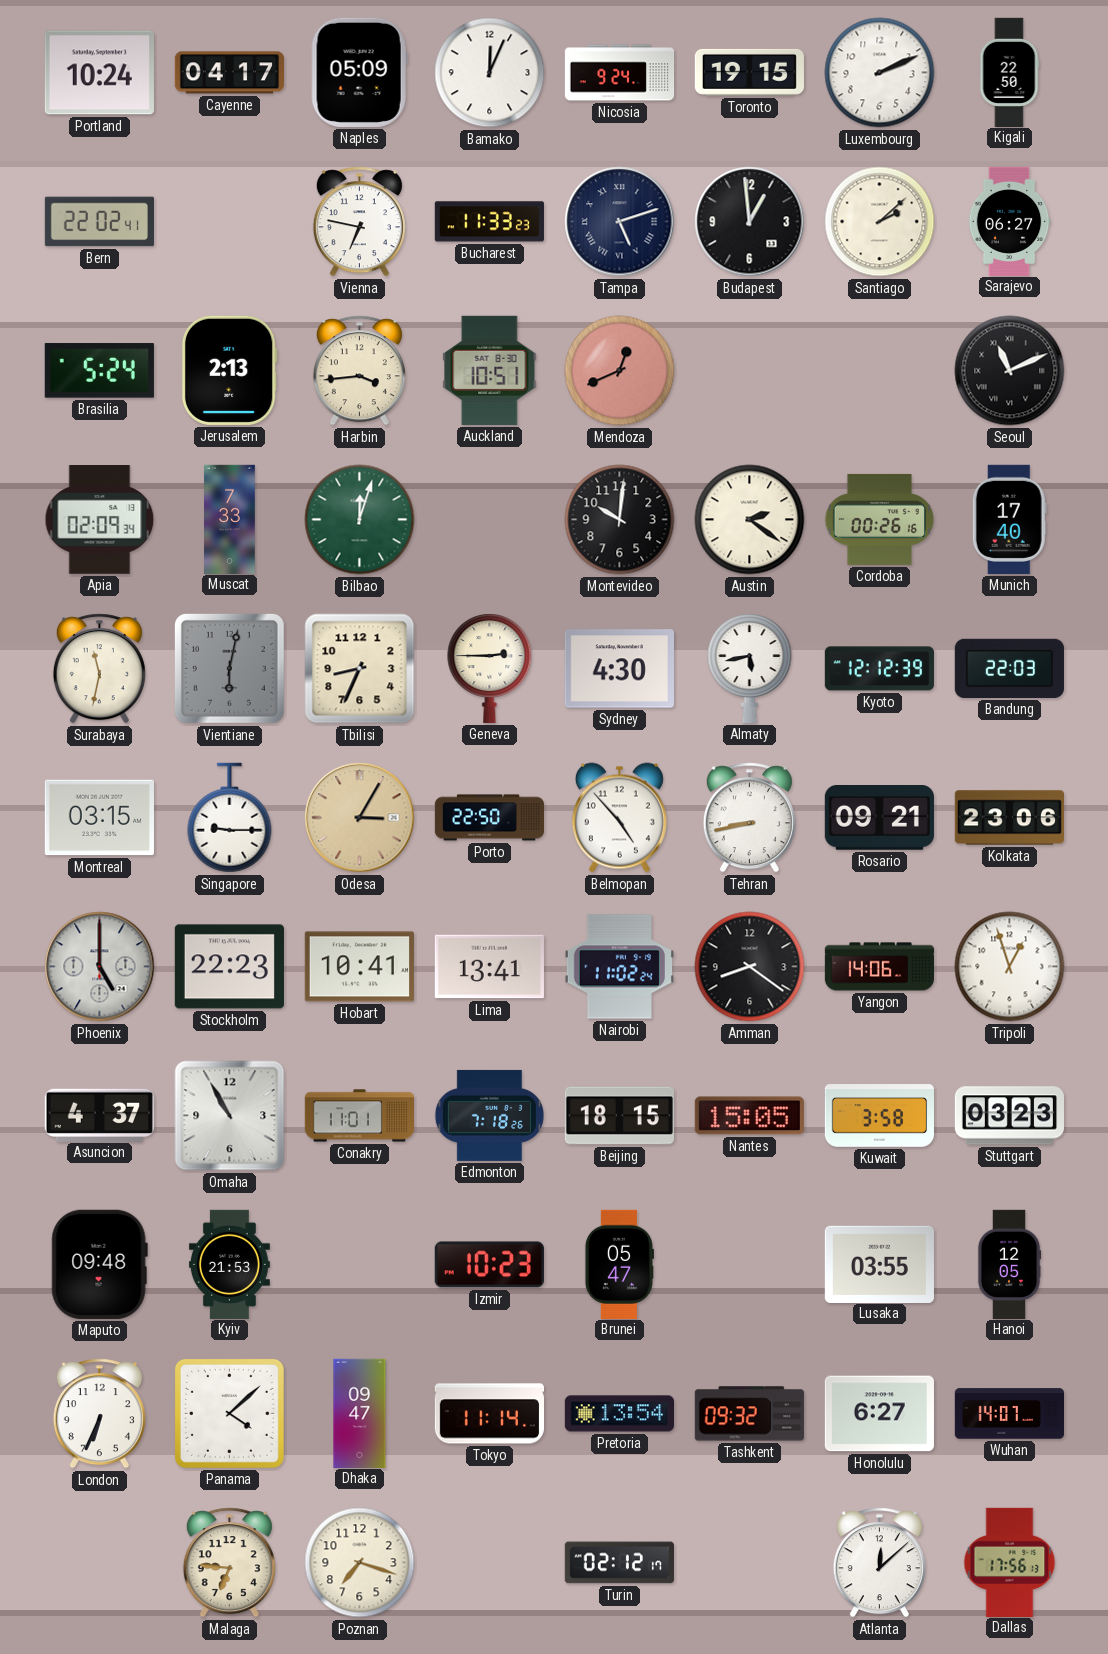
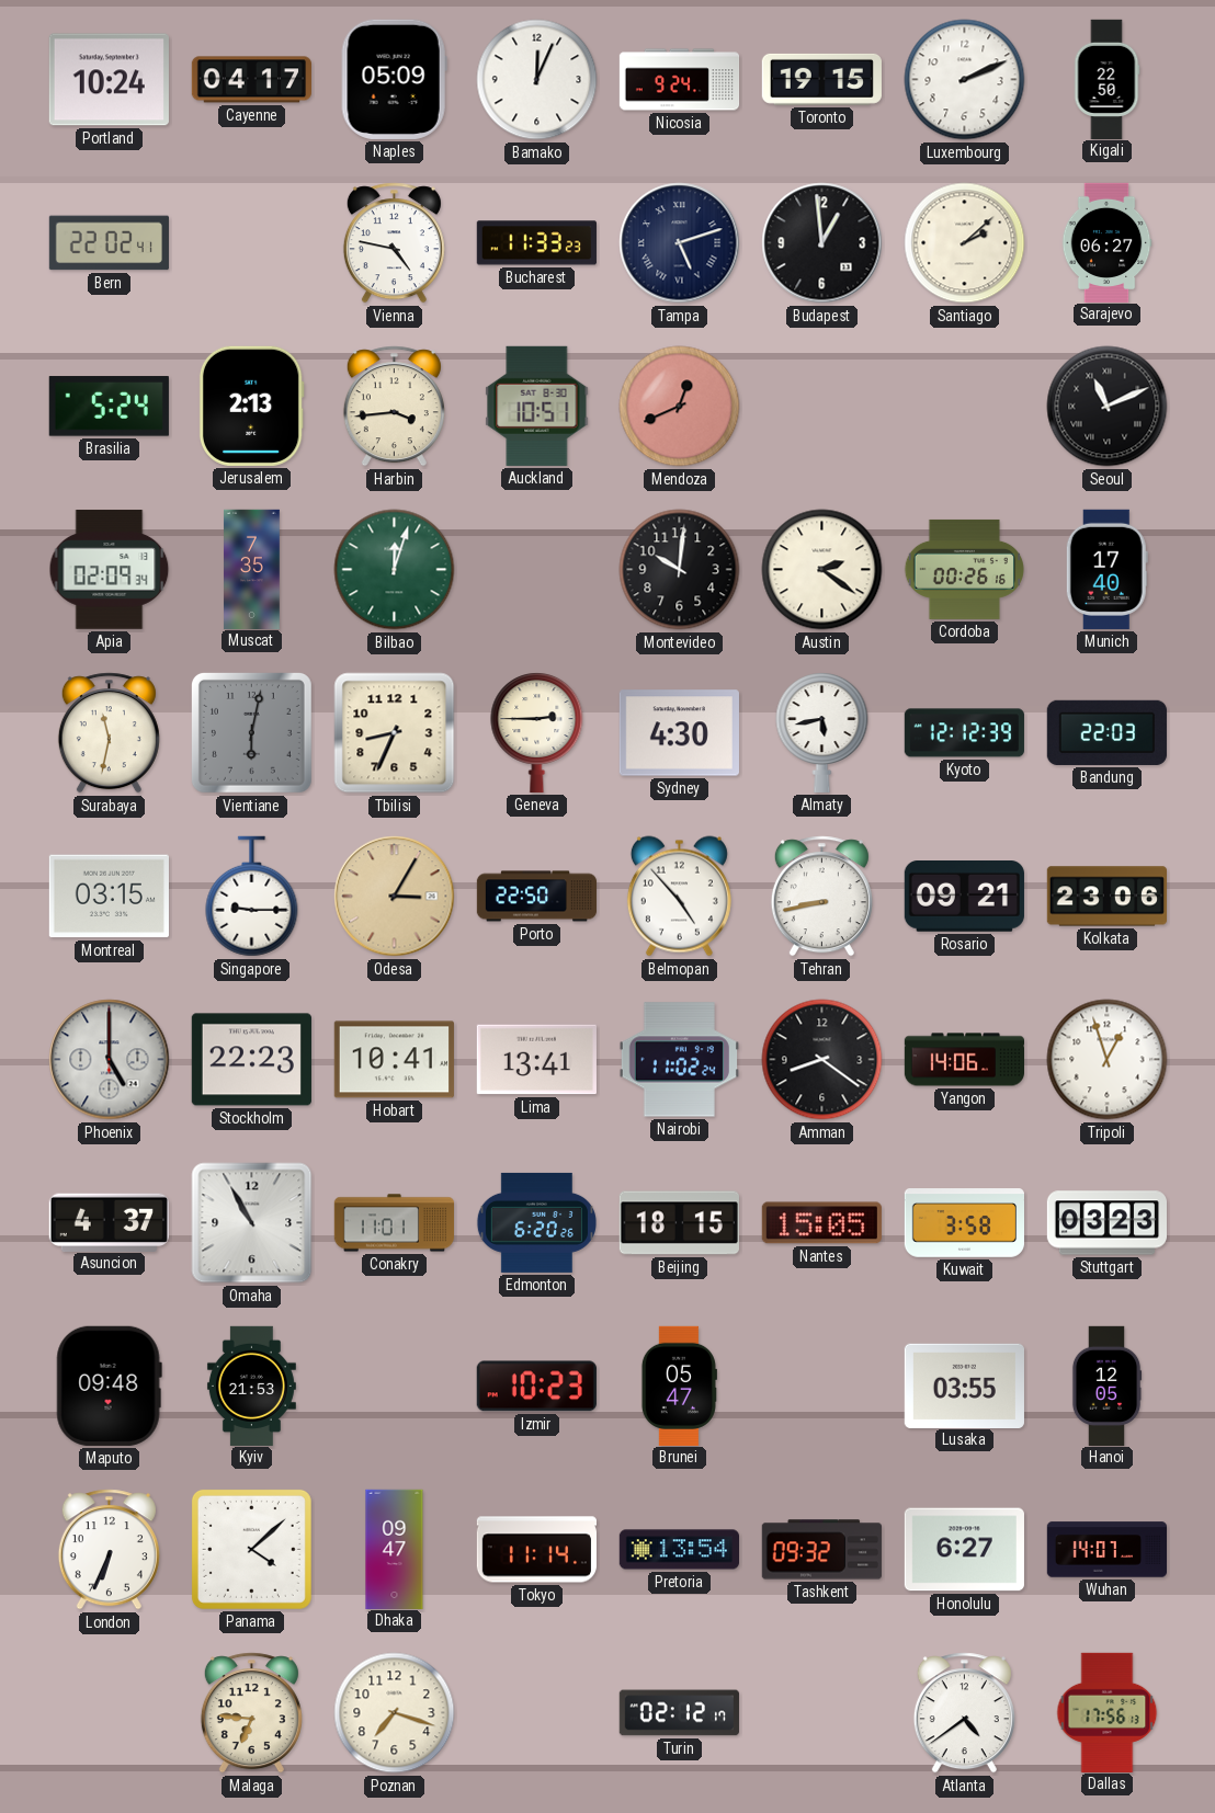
Vienna: 6:47 -> 4:47
Muscat: 7:33 -> 7:35
Edmonton: 7:18 -> 6:20
Atlanta: 12:08 -> 4:39
